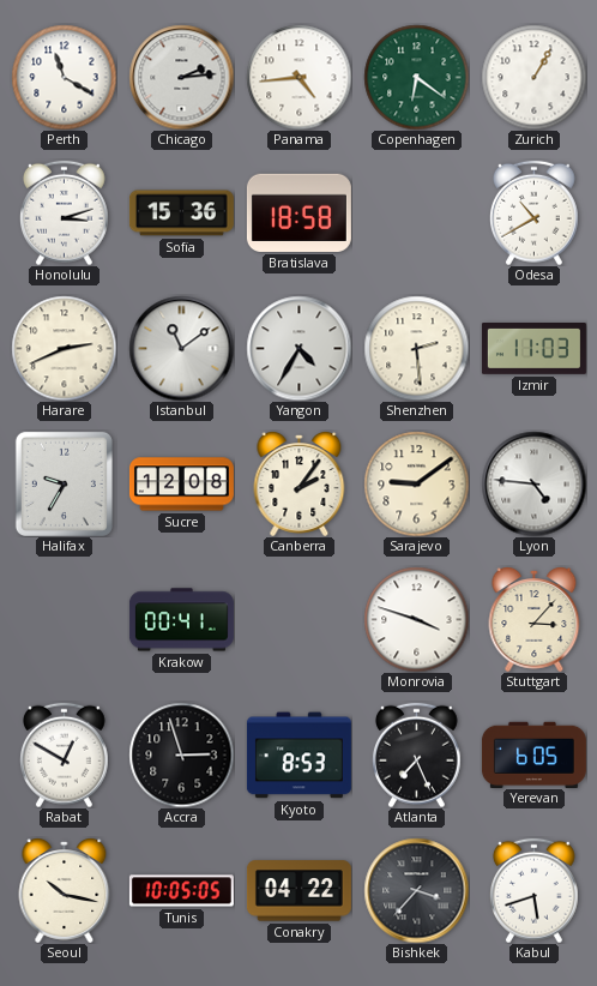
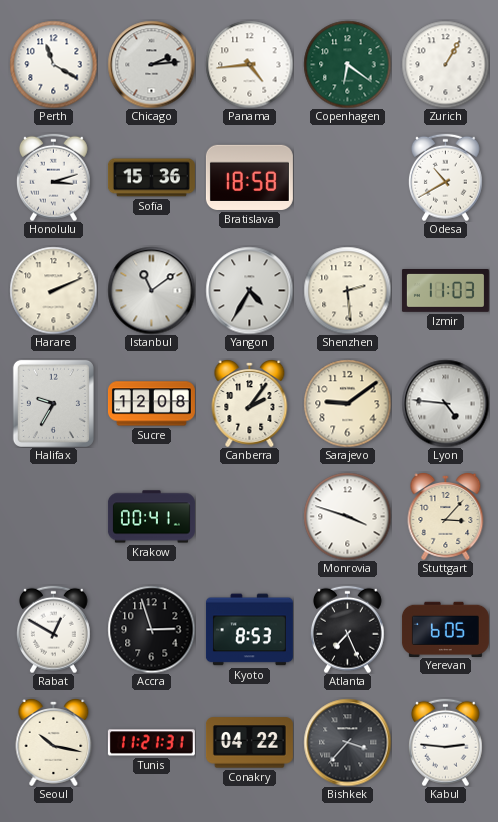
Harare: 2:41 -> 2:11
Tunis: 10:05 -> 11:21
Kabul: 5:42 -> 2:46
